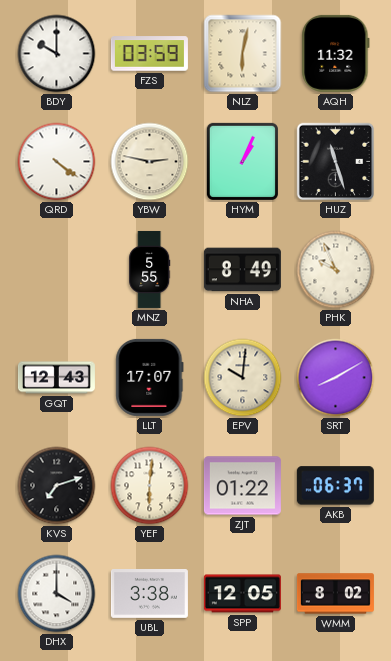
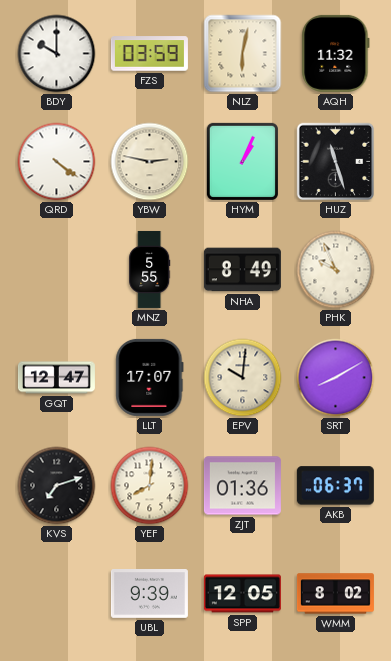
GQT: 12:43 -> 12:47
YEF: 6:01 -> 8:01
ZJT: 01:22 -> 01:36
DHX: 4:00 -> none
UBL: 3:38 -> 9:39
